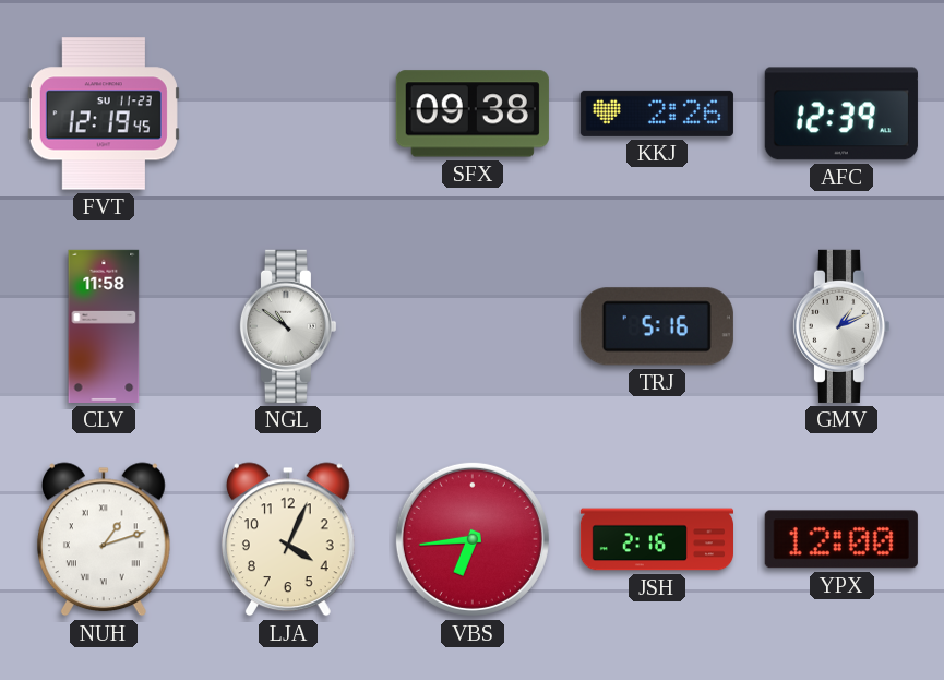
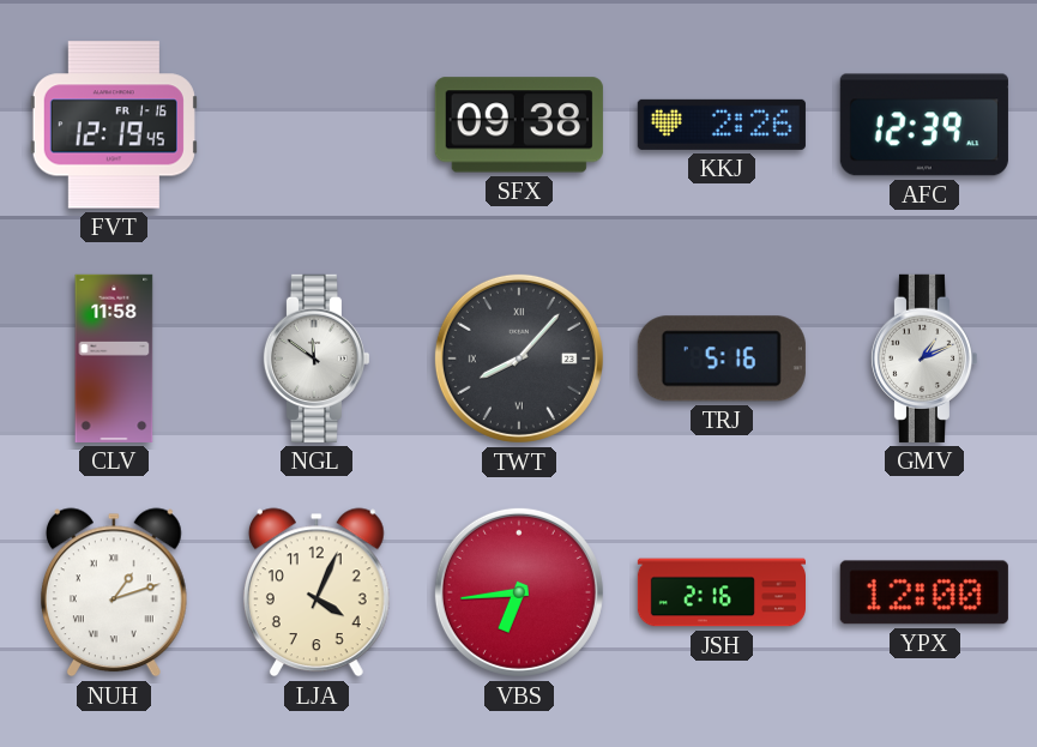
FVT date: SU 11-23 -> FR 1-16
NGL: 10:51 -> 11:51
TWT: none -> 8:07
